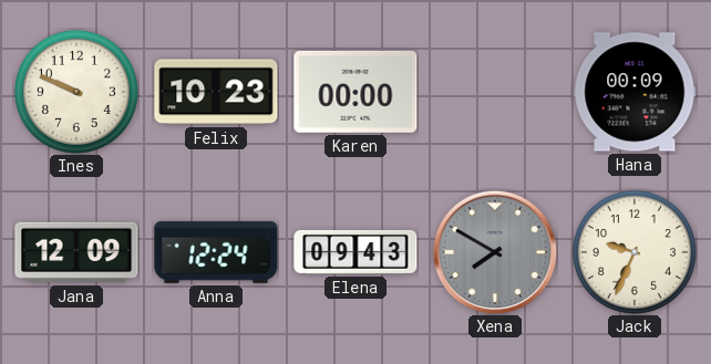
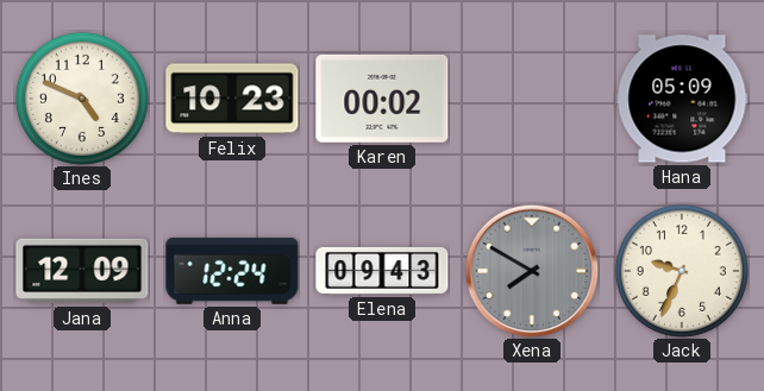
Ines: 9:49 -> 4:49
Karen: 00:00 -> 00:02
Hana: 00:09 -> 05:09
